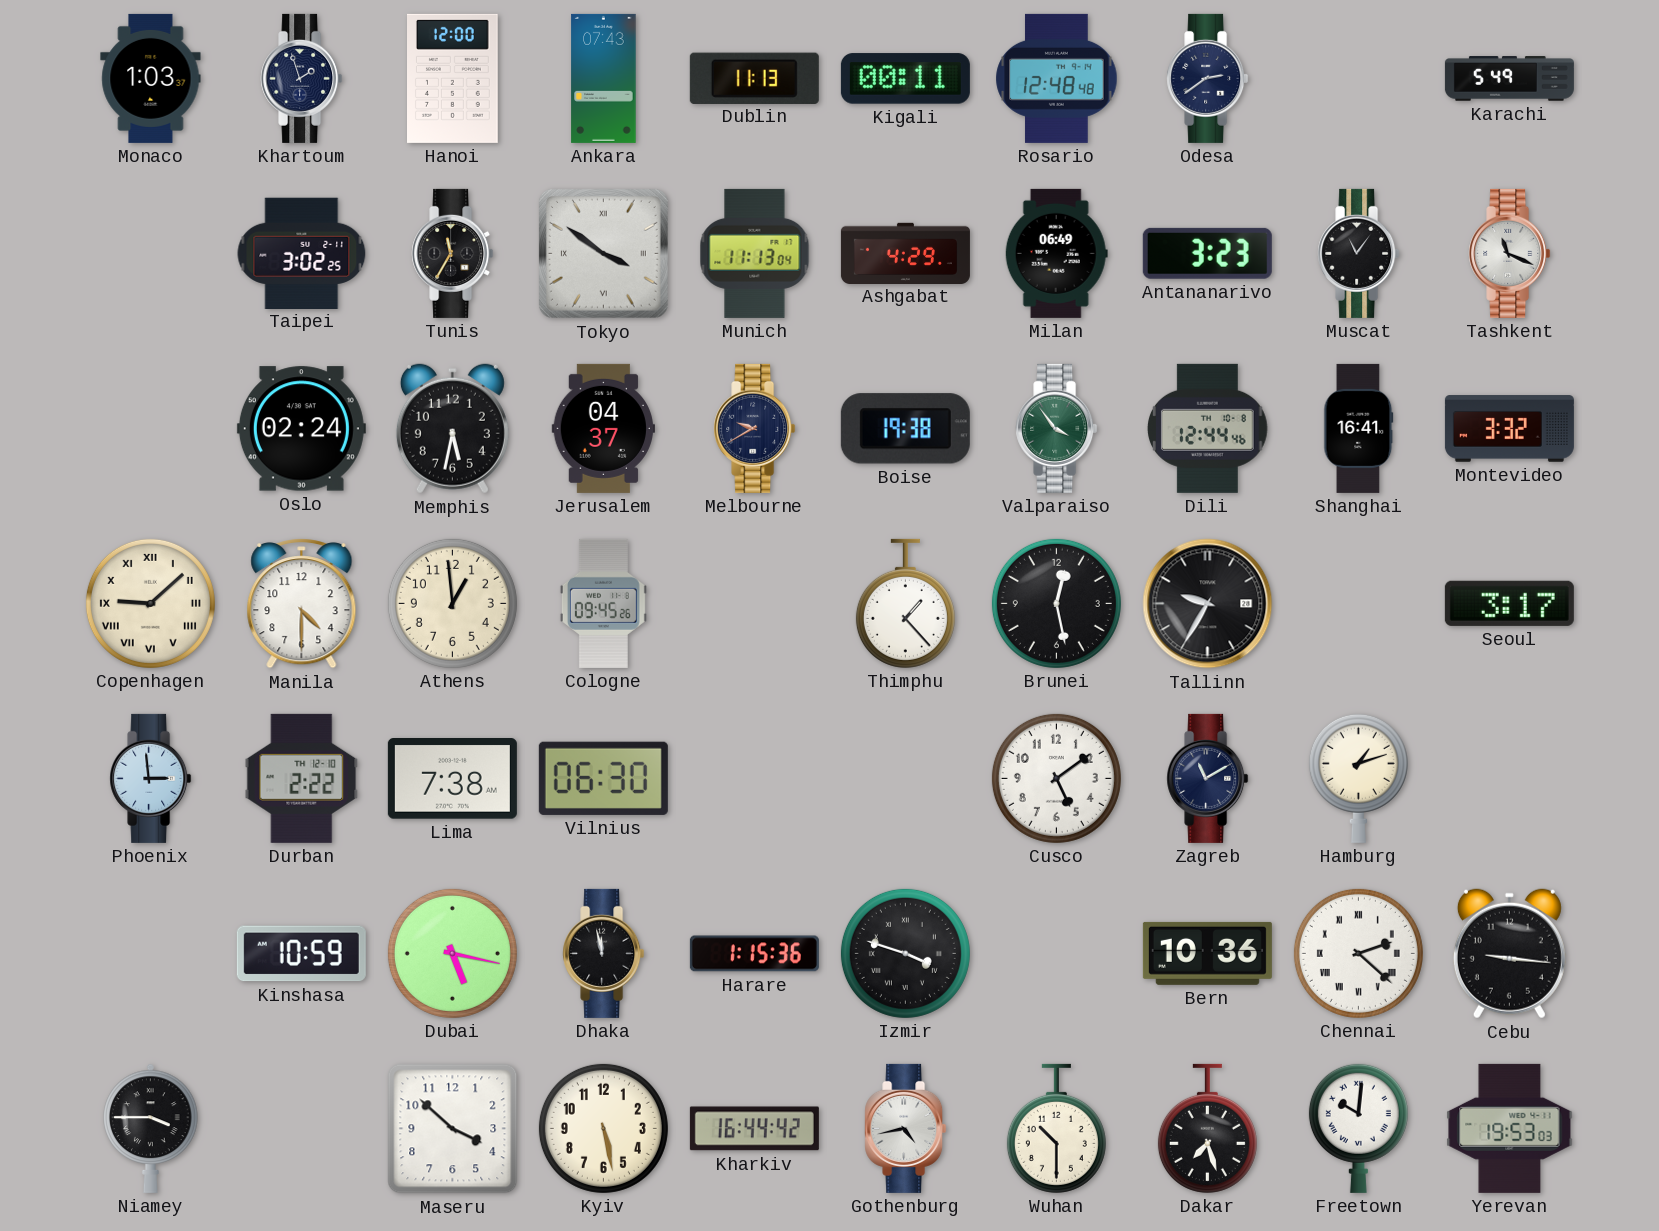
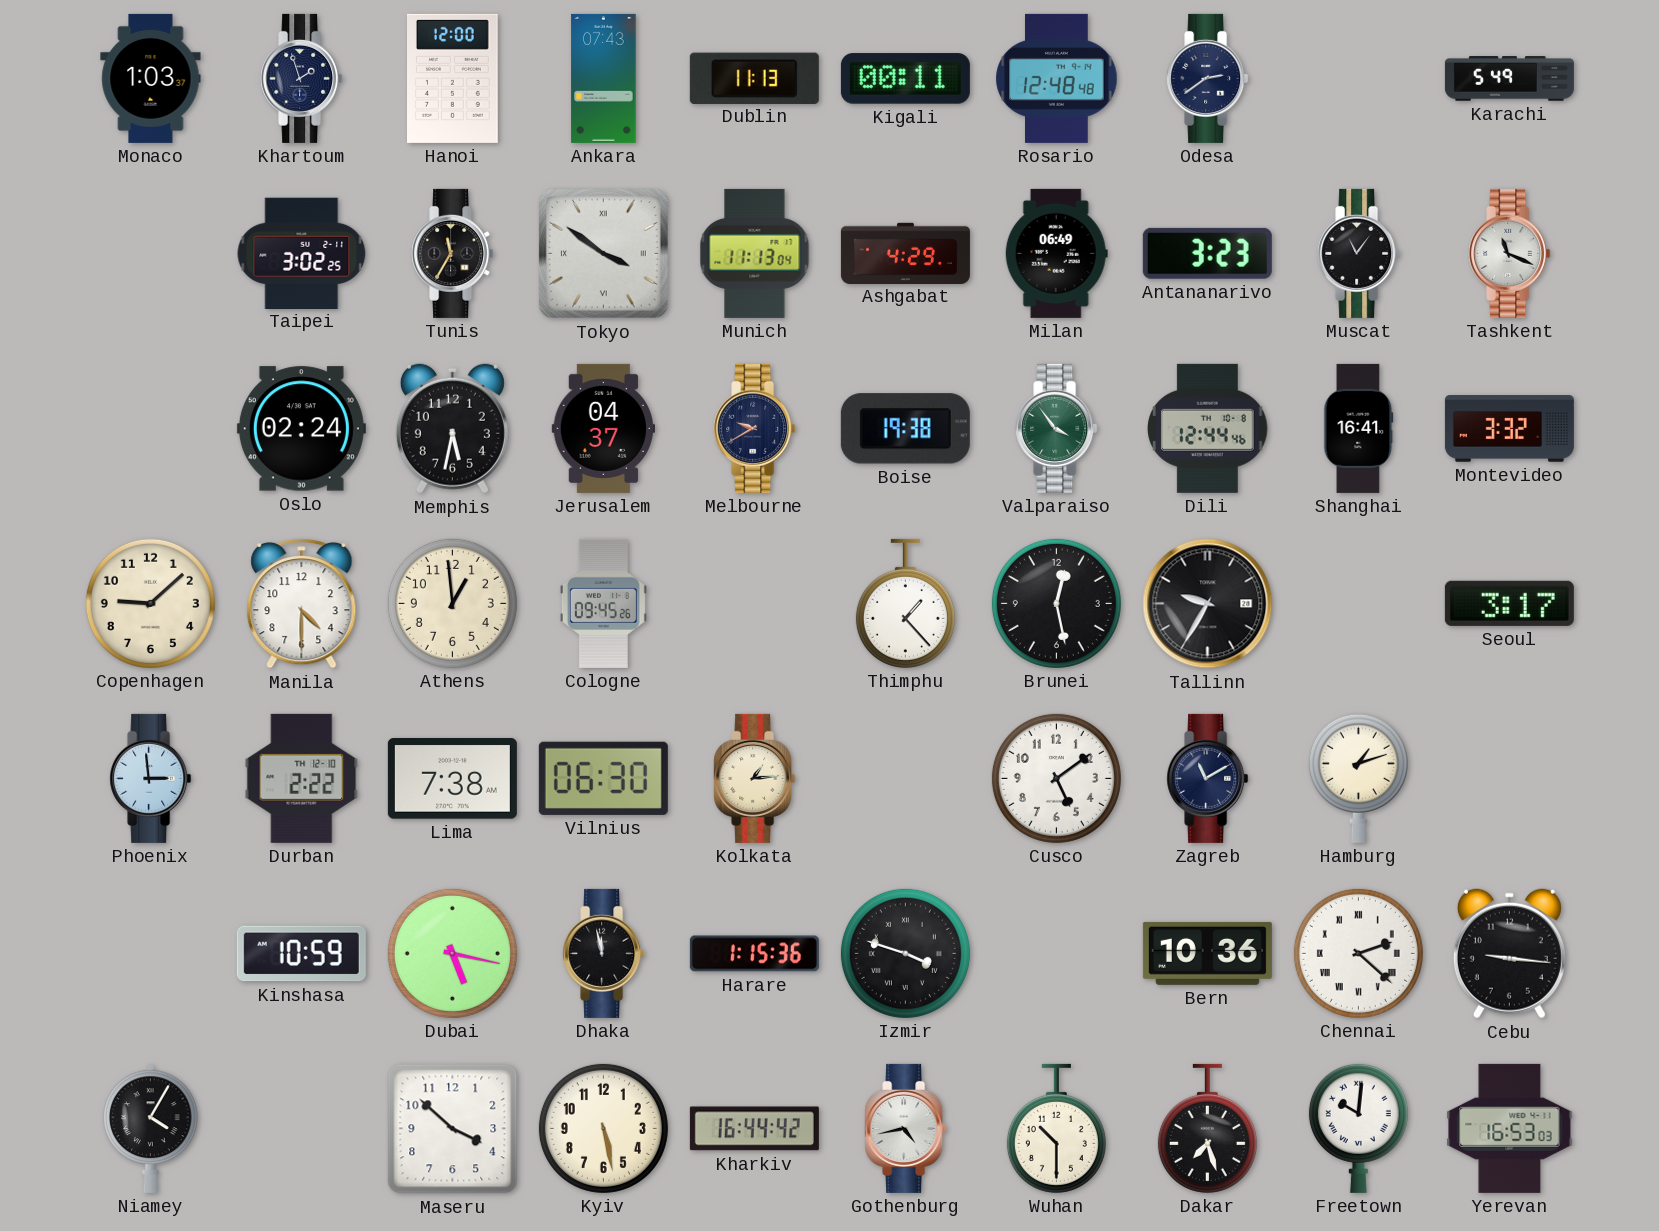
Copenhagen numerals: Roman -> Arabic
Kolkata: none -> 1:14
Niamey: 3:45 -> 4:05
Yerevan: 19:53 -> 16:53
